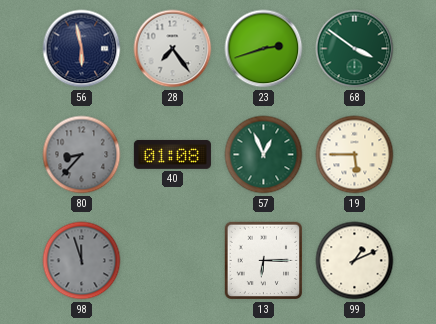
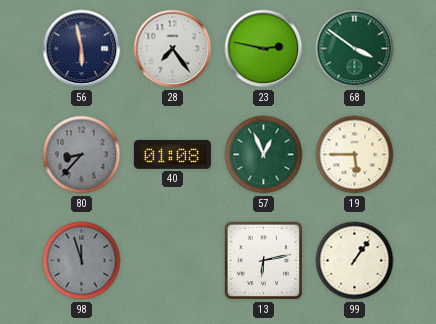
23: 2:42 -> 2:47
13: 6:15 -> 6:13
99: 1:11 -> 1:06
